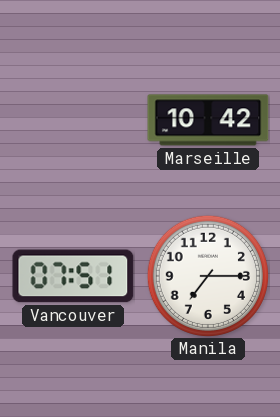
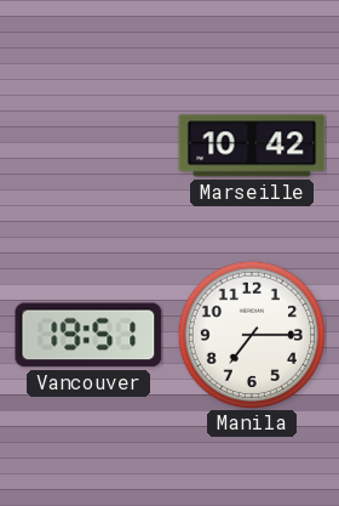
Vancouver: 07:51 -> 19:51
